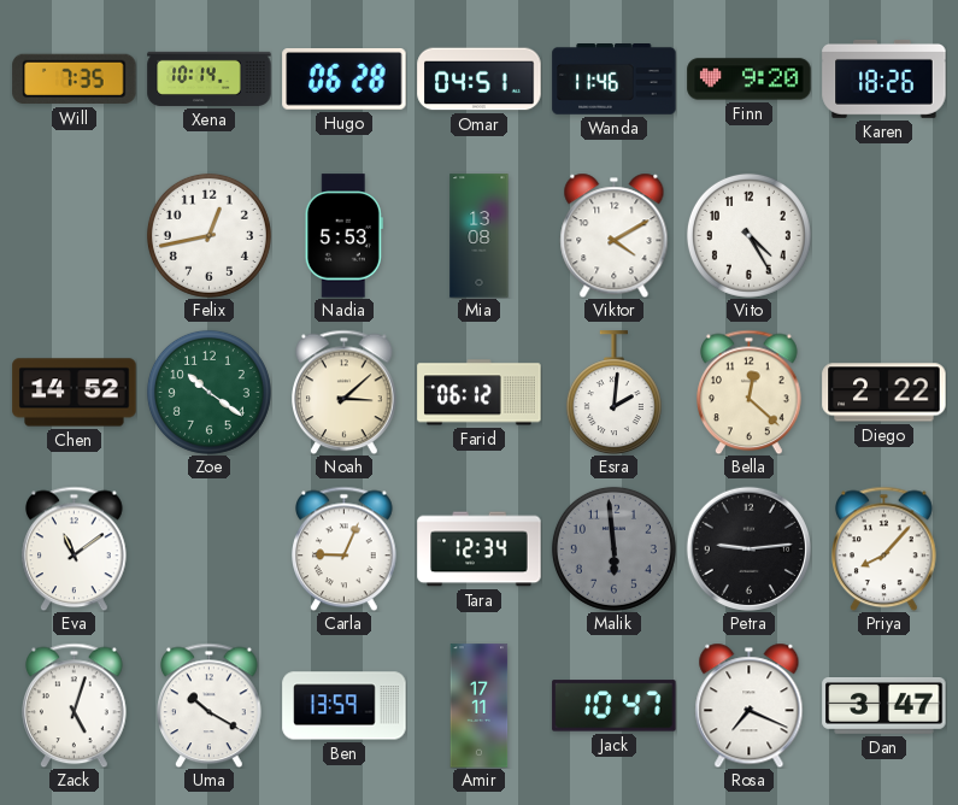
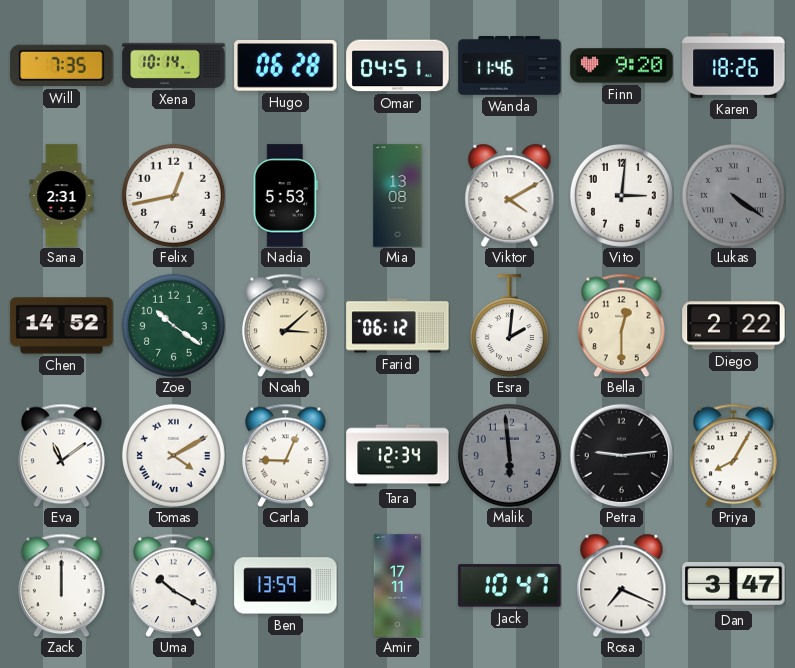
Sana: none -> 2:31
Vito: 4:25 -> 3:01
Lukas: none -> 4:21
Bella: 12:22 -> 12:30
Tomas: none -> 4:10
Priya: 8:07 -> 8:05
Zack: 5:03 -> 12:00
